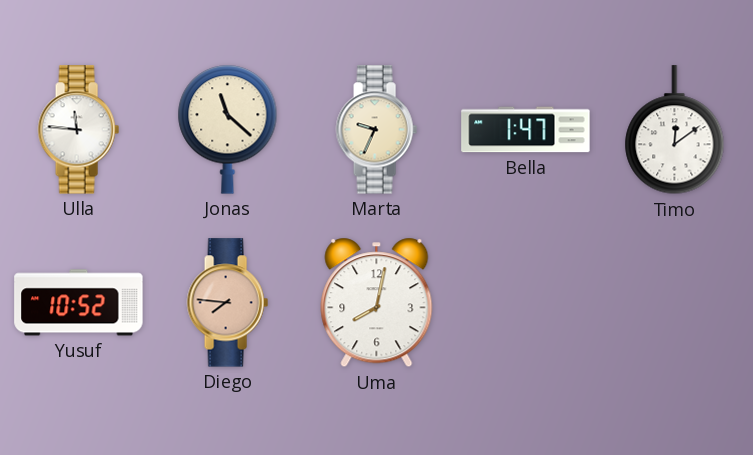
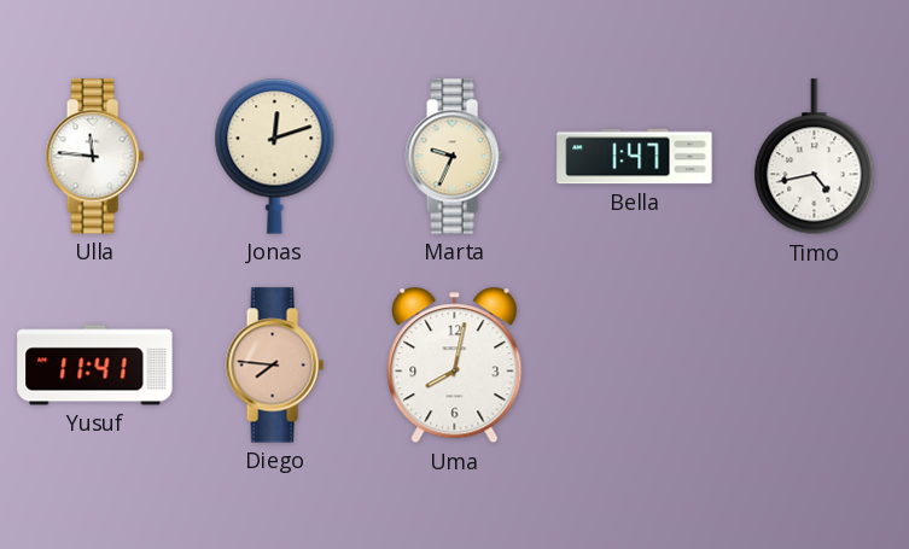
Jonas: 11:22 -> 12:12
Timo: 12:09 -> 4:43
Yusuf: 10:52 -> 11:41
